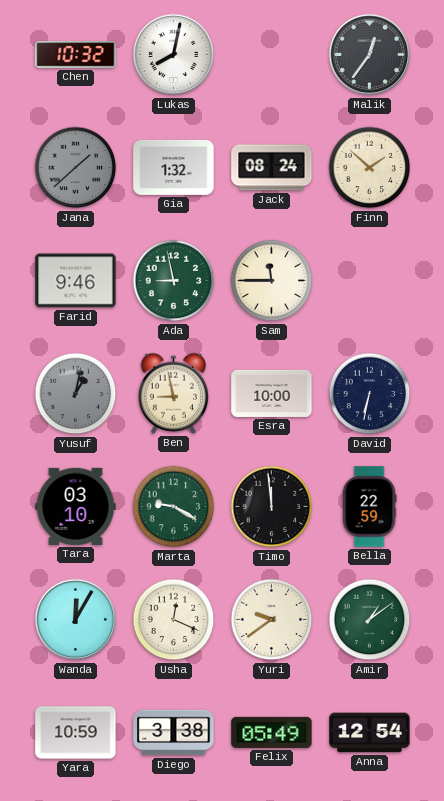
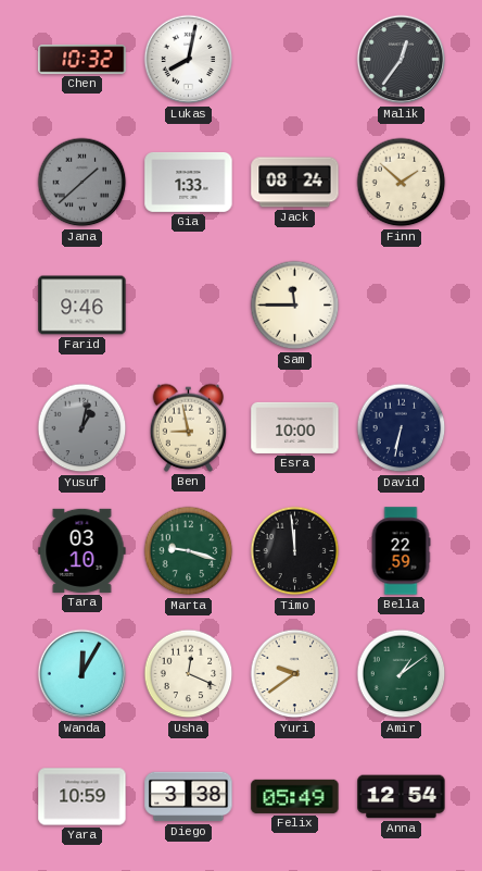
Gia: 1:32 -> 1:33
Ada: 8:58 -> none
Marta: 9:20 -> 9:18
